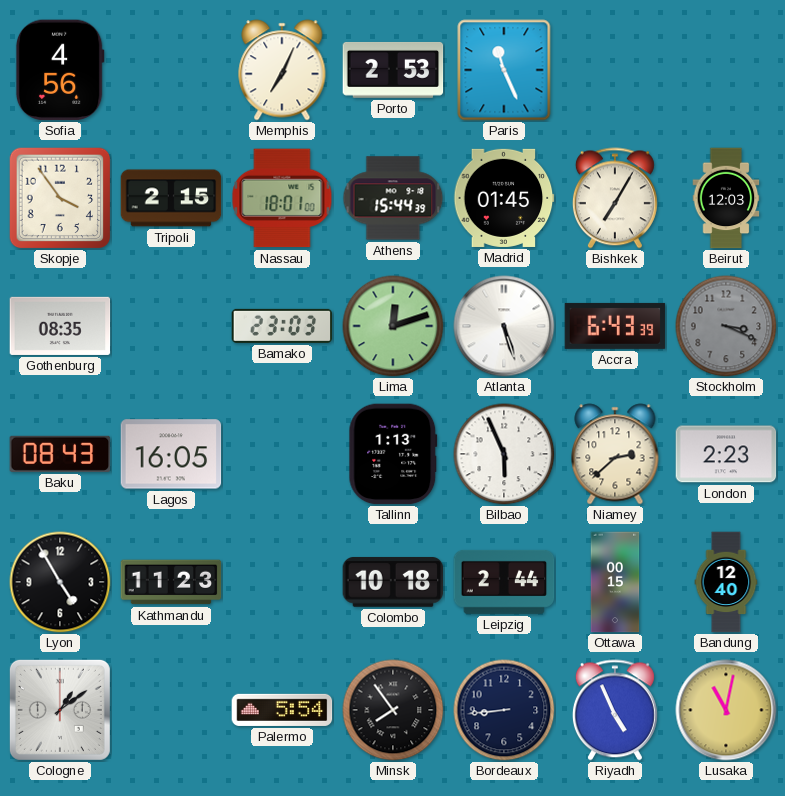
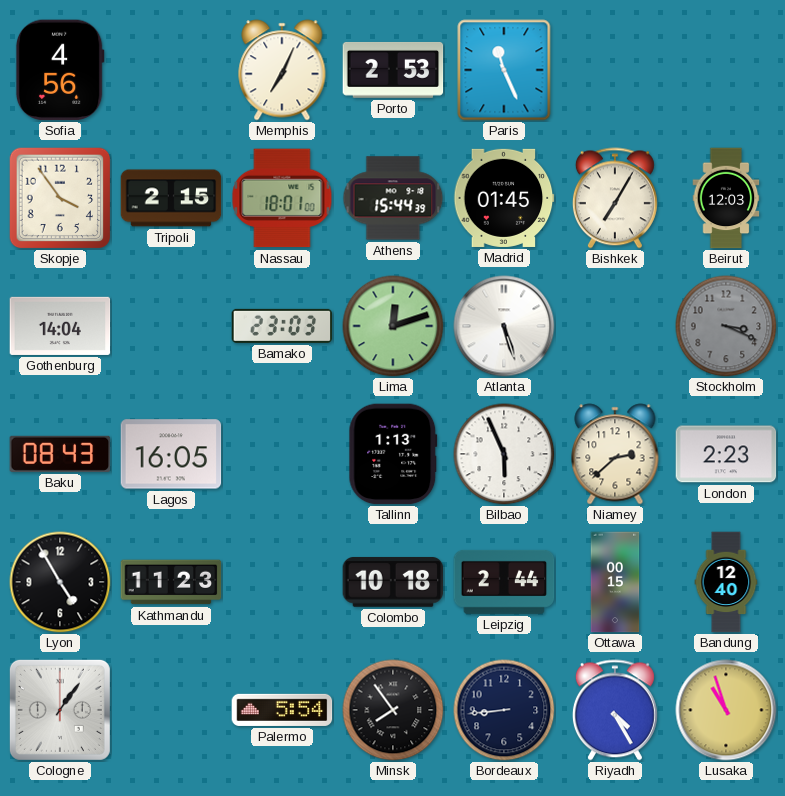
Gothenburg: 08:35 -> 14:04
Accra: 6:43 -> none
Cologne: 1:09 -> 1:06
Riyadh: 4:56 -> 4:25
Lusaka: 11:02 -> 10:57
